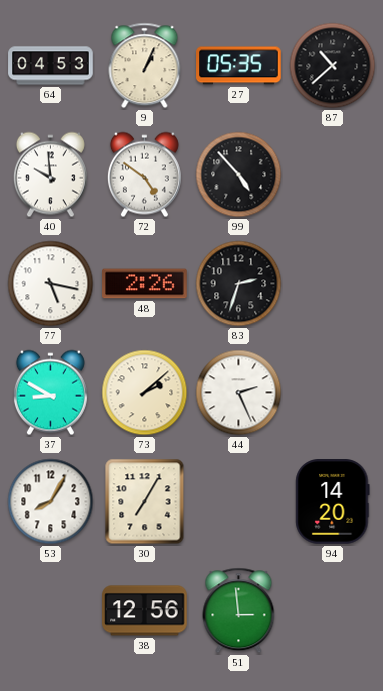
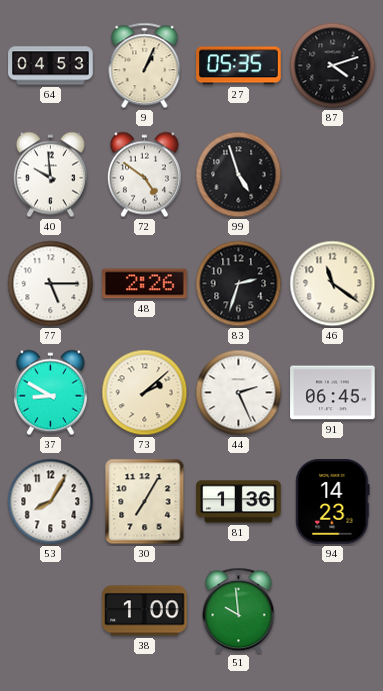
87: 10:38 -> 4:12
99: 4:53 -> 4:57
77: 5:17 -> 5:15
46: none -> 11:21
91: none -> 06:45
81: none -> 1:36
94: 14:20 -> 14:23
38: 12:56 -> 1:00
51: 2:59 -> 9:59
